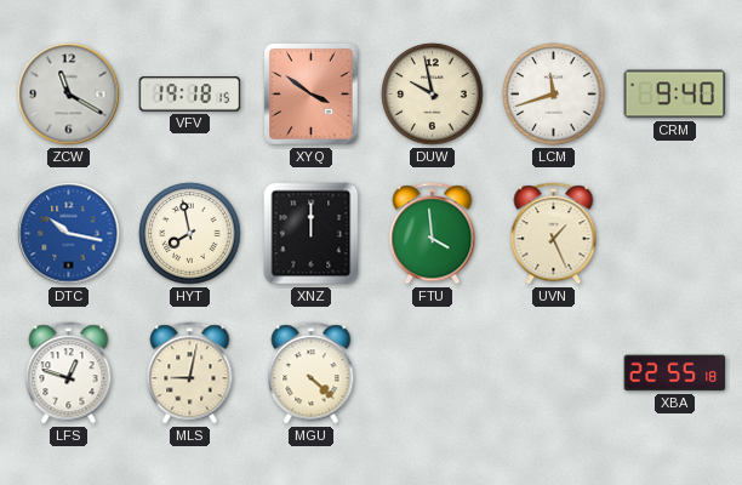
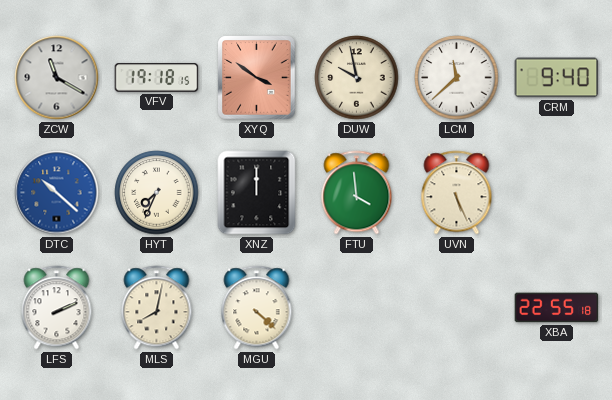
LCM: 11:42 -> 11:38
DTC: 10:17 -> 10:22
HYT: 7:58 -> 7:34
UVN: 1:26 -> 5:26
LFS: 12:48 -> 2:11
MLS: 9:02 -> 8:02
